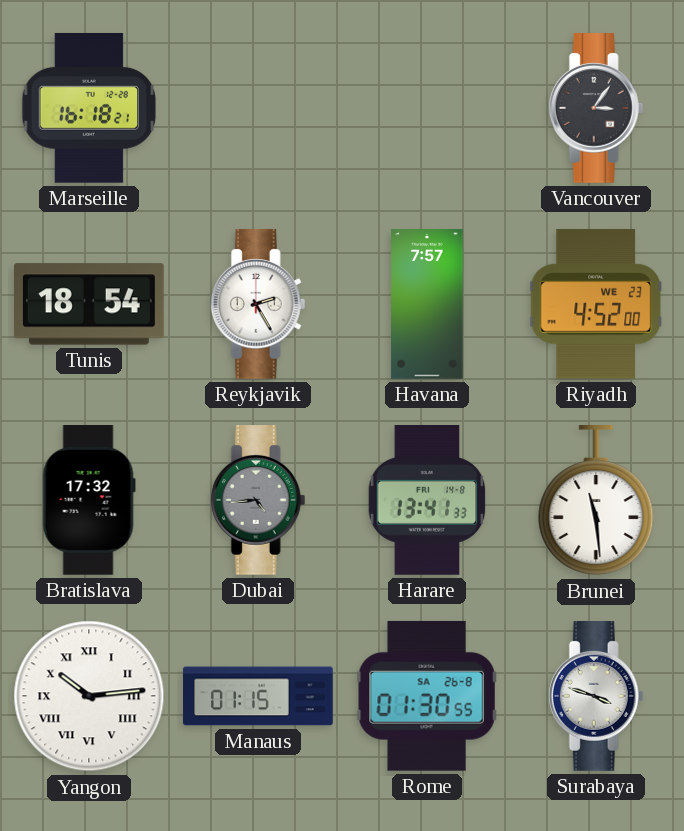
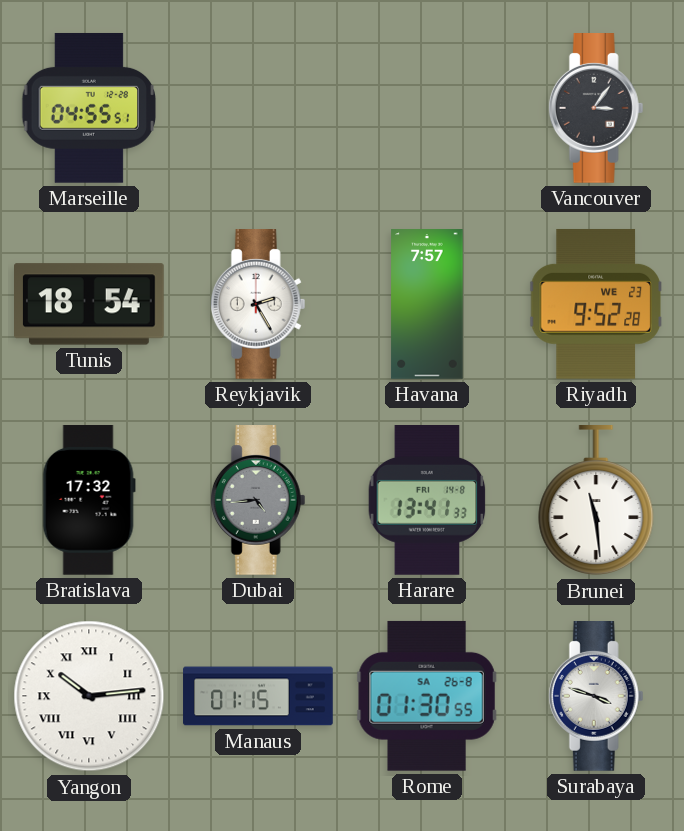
Marseille: 16:18 -> 04:55
Riyadh: 4:52 -> 9:52
